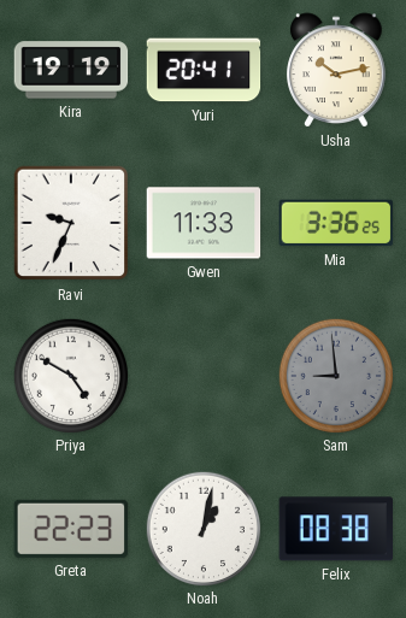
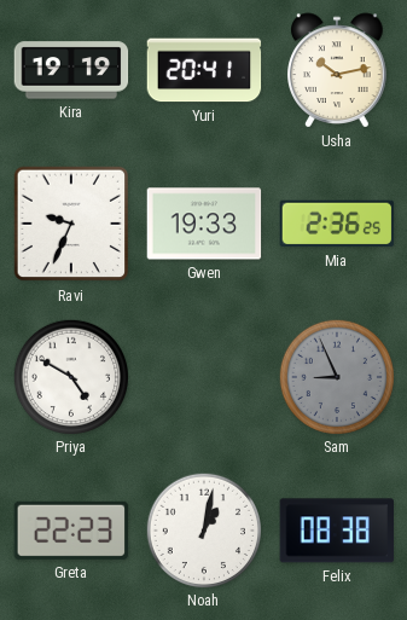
Gwen: 11:33 -> 19:33
Mia: 3:36 -> 2:36
Sam: 8:59 -> 8:56
